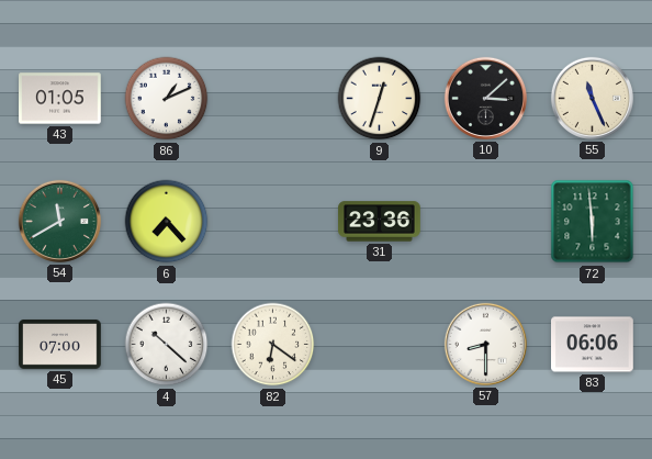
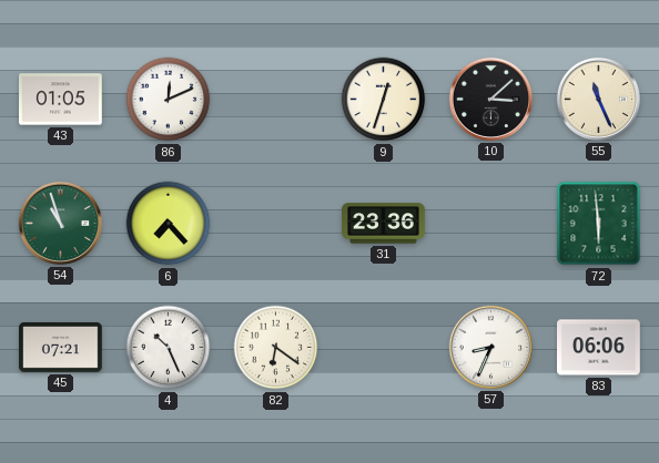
86: 1:11 -> 12:11
54: 11:40 -> 10:57
45: 07:00 -> 07:21
4: 10:22 -> 10:26
57: 8:30 -> 8:34
